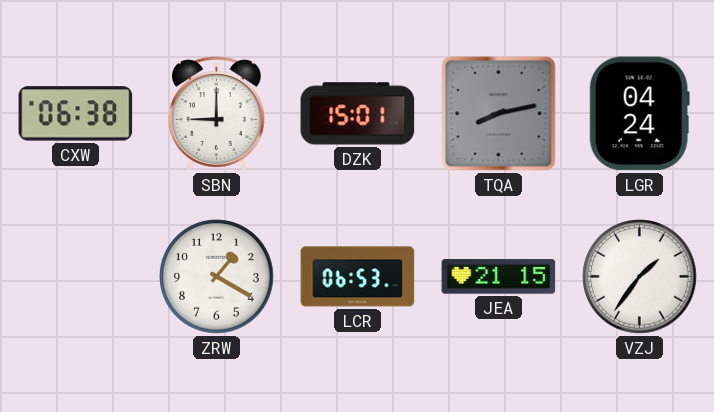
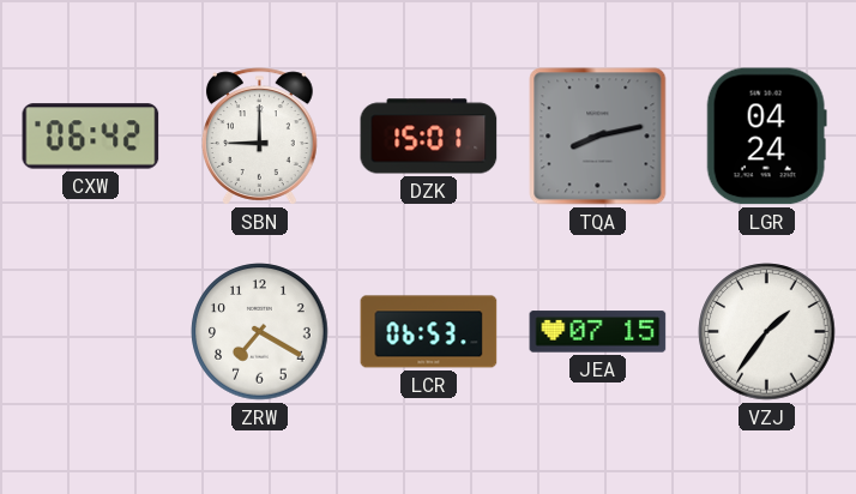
CXW: 06:38 -> 06:42
ZRW: 1:20 -> 7:20
JEA: 21:15 -> 07:15
